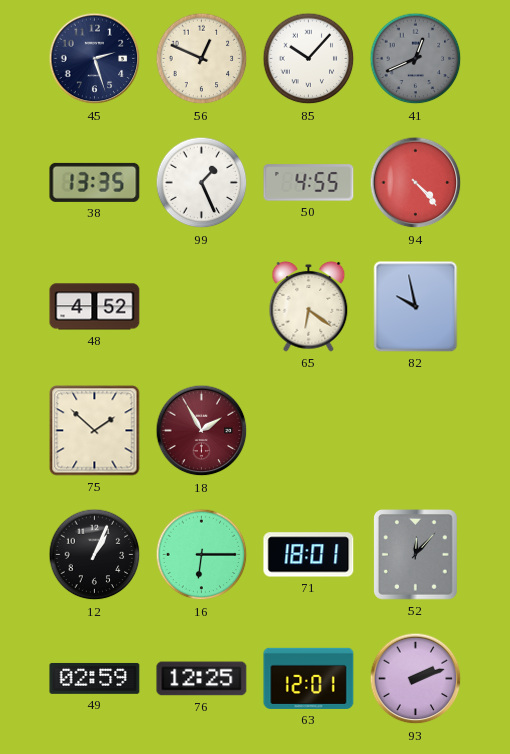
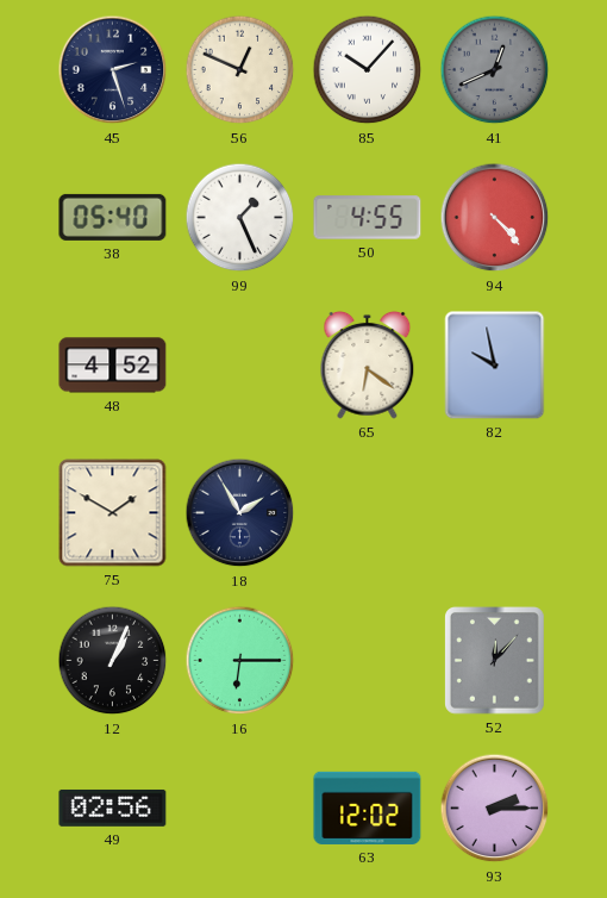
38: 13:35 -> 05:40
75: 1:52 -> 1:50
18 dial: burgundy -> navy
71: 18:01 -> none
49: 02:59 -> 02:56
76: 12:25 -> none
63: 12:01 -> 12:02
93: 2:12 -> 2:15
